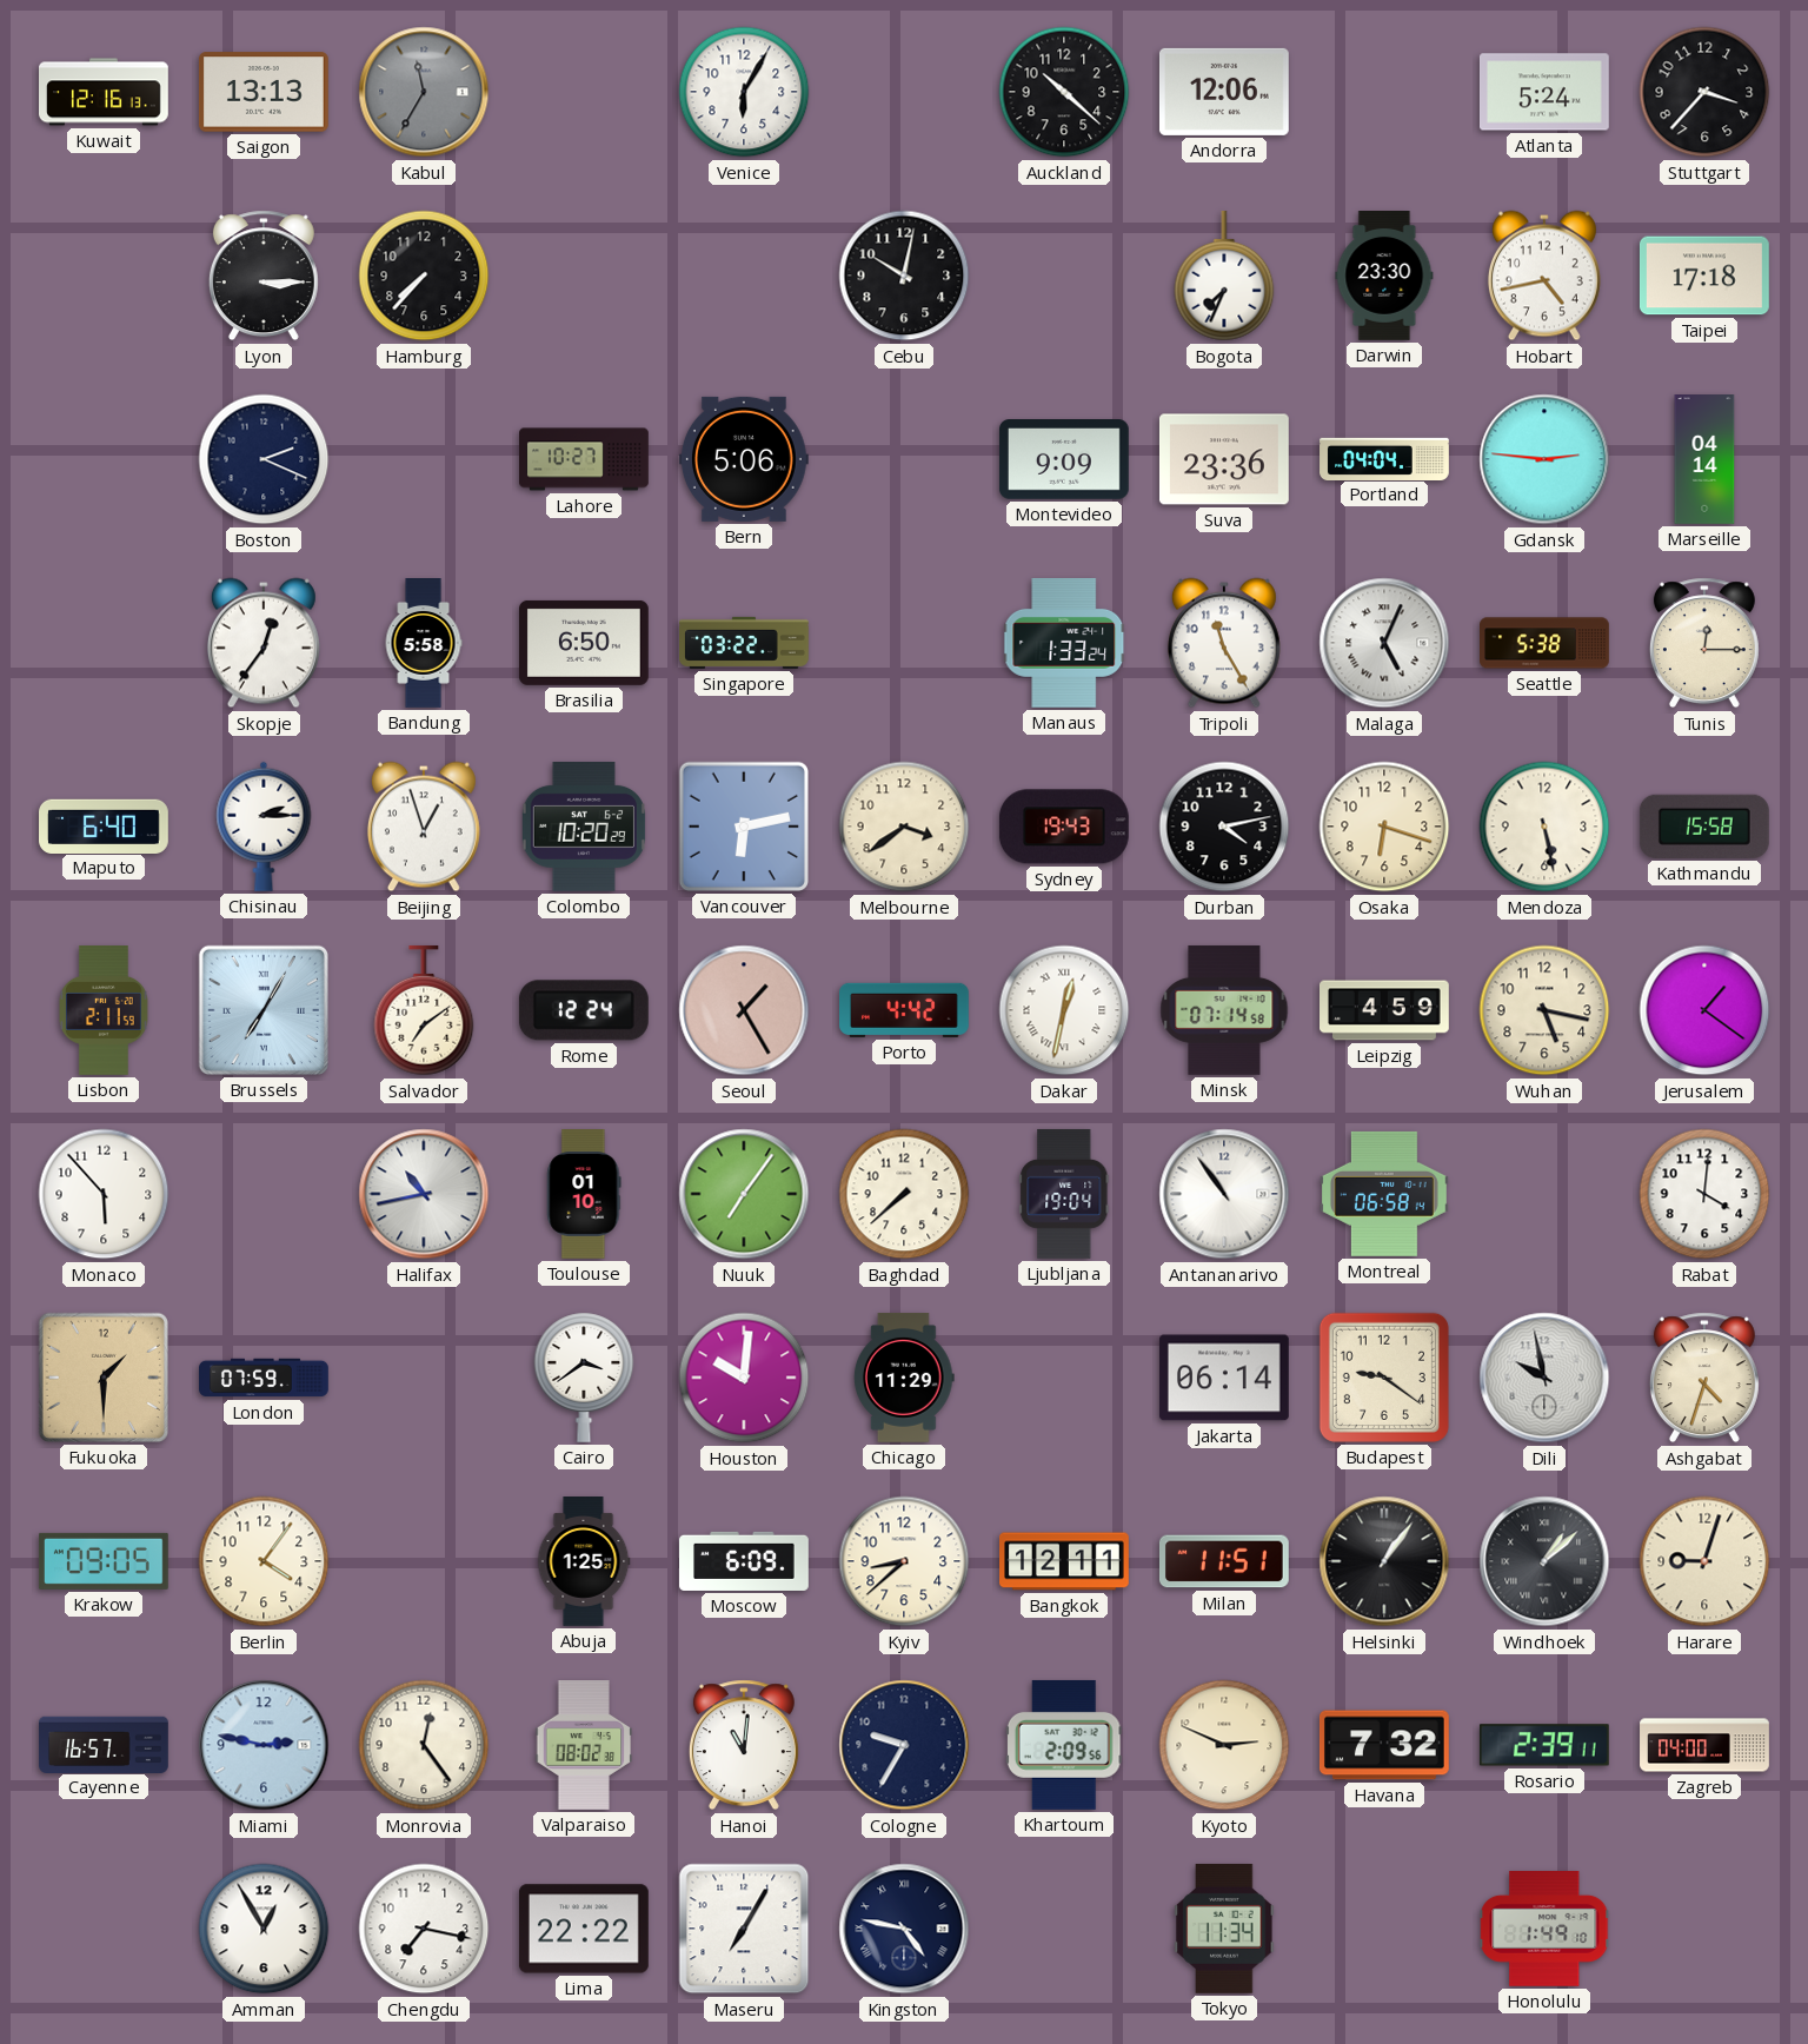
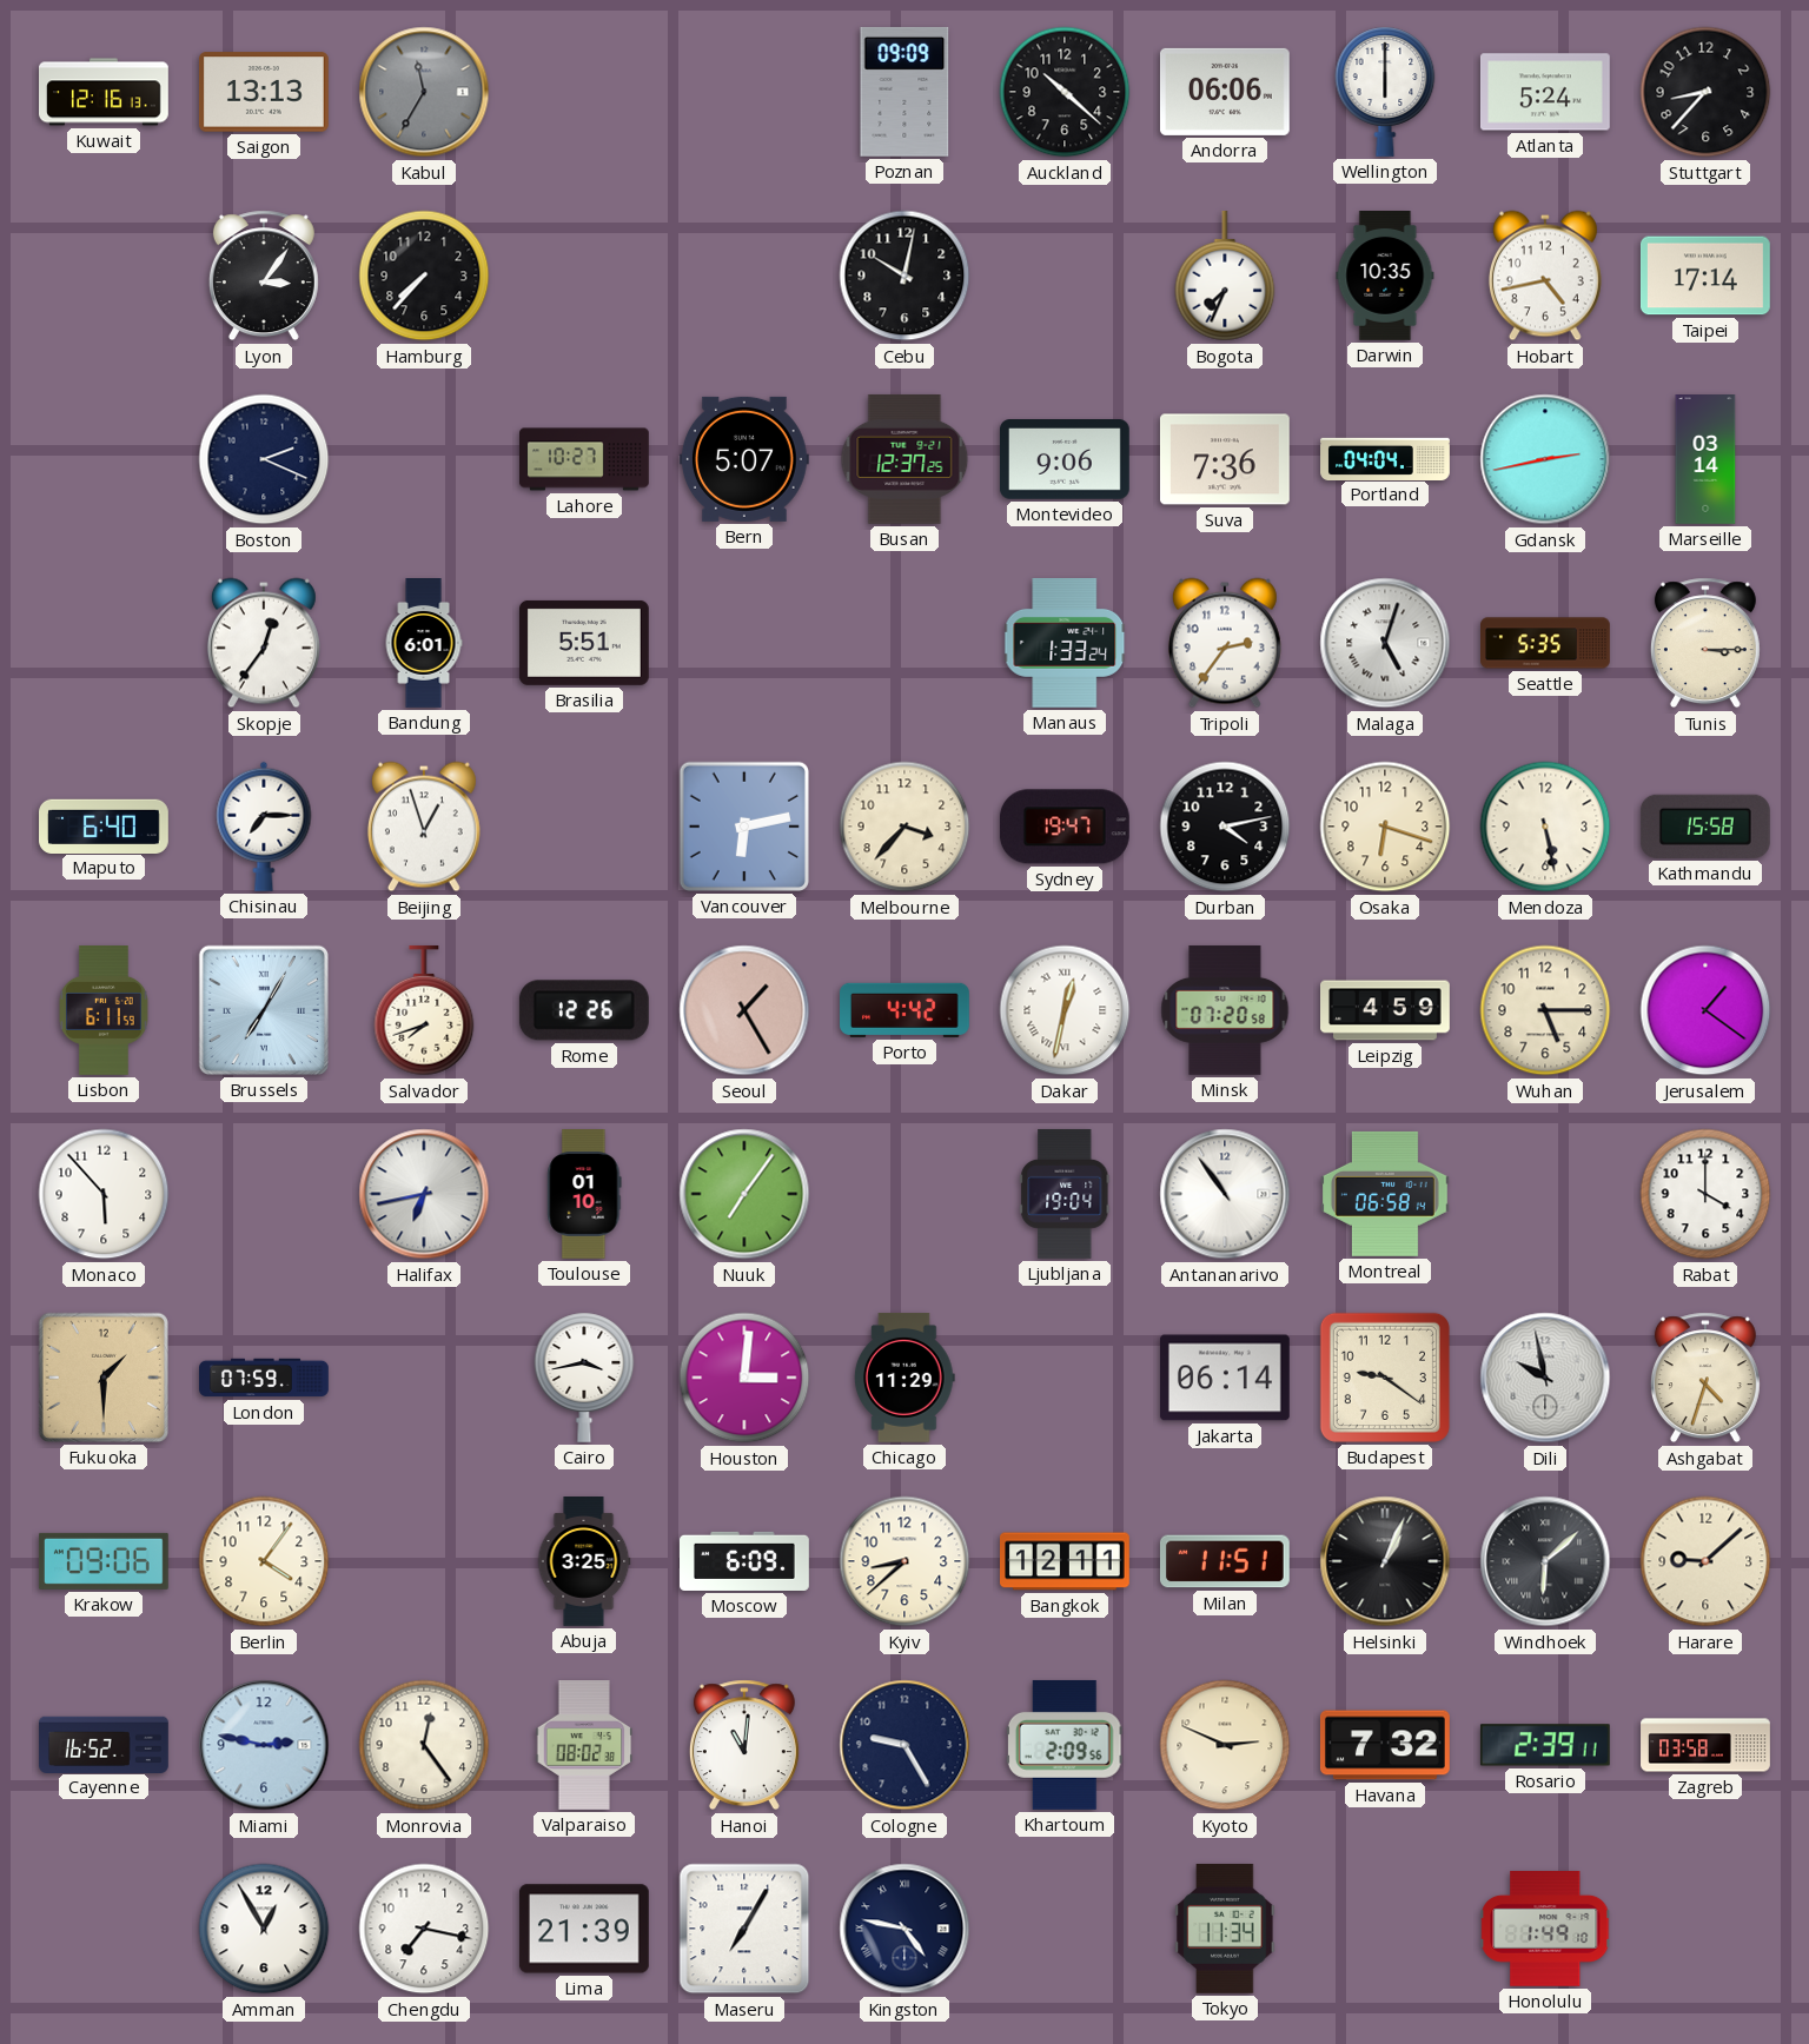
Venice: 6:05 -> none
Poznan: none -> 09:09
Andorra: 12:06 -> 06:06
Wellington: none -> 6:00
Stuttgart: 3:37 -> 8:37
Lyon: 3:15 -> 3:06
Darwin: 23:30 -> 10:35
Taipei: 17:18 -> 17:14
Bern: 5:06 -> 5:07
Busan: none -> 12:37
Montevideo: 9:09 -> 9:06
Suva: 23:36 -> 7:36
Gdansk: 2:46 -> 2:43
Marseille: 04:14 -> 03:14
Bandung: 5:58 -> 6:01
Brasilia: 6:50 -> 5:51
Singapore: 03:22 -> none
Tripoli: 11:25 -> 2:36
Malaga: 5:04 -> 5:03
Seattle: 5:38 -> 5:35
Tunis: 12:15 -> 3:15
Chisinau: 2:15 -> 7:15
Colombo: 10:20 -> none
Melbourne: 3:39 -> 3:37
Sydney: 19:43 -> 19:47
Lisbon: 2:11 -> 6:11
Salvador: 7:09 -> 7:42
Rome: 12:24 -> 12:26
Minsk: 07:14 -> 07:20
Wuhan: 5:17 -> 5:15
Halifax: 10:43 -> 6:43
Baghdad: 7:38 -> none
Rabat: 4:01 -> 4:00
Cairo: 3:39 -> 3:43
Houston: 10:01 -> 3:01
Krakow: 09:05 -> 09:06
Abuja: 1:25 -> 3:25
Helsinki: 1:06 -> 1:04
Windhoek: 1:08 -> 6:08
Harare: 9:03 -> 9:08
Cayenne: 16:57 -> 16:52
Cologne: 9:35 -> 9:25
Zagreb: 04:00 -> 03:58
Lima: 22:22 -> 21:39
